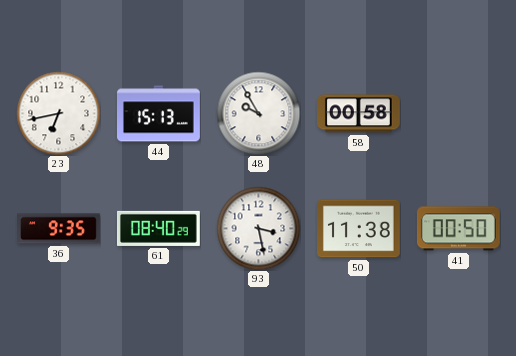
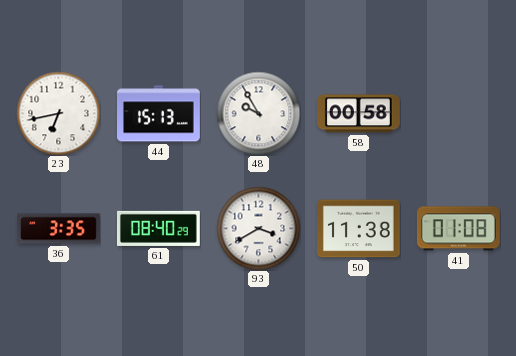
36: 9:35 -> 3:35
93: 3:28 -> 3:40
41: 00:50 -> 01:08
